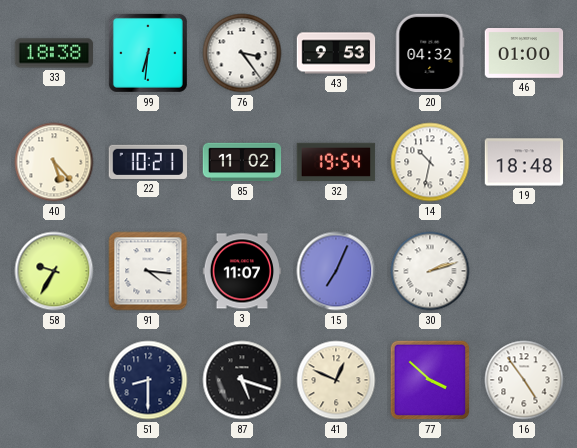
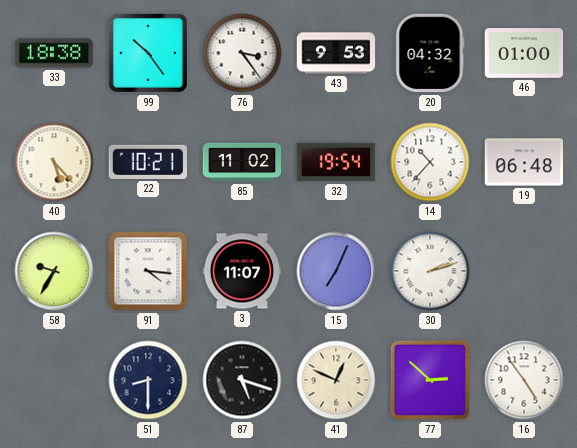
99: 6:31 -> 10:24
14: 10:32 -> 10:37
19: 18:48 -> 06:48
77: 3:52 -> 2:52
